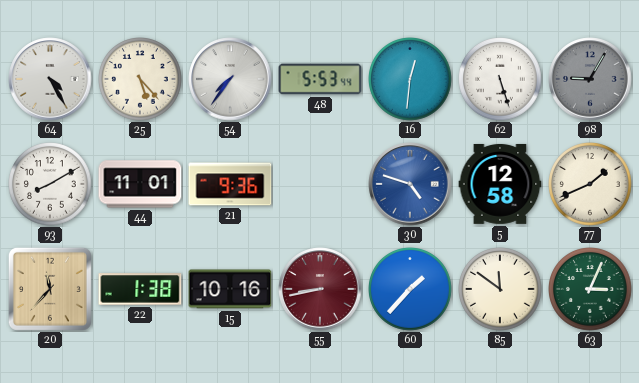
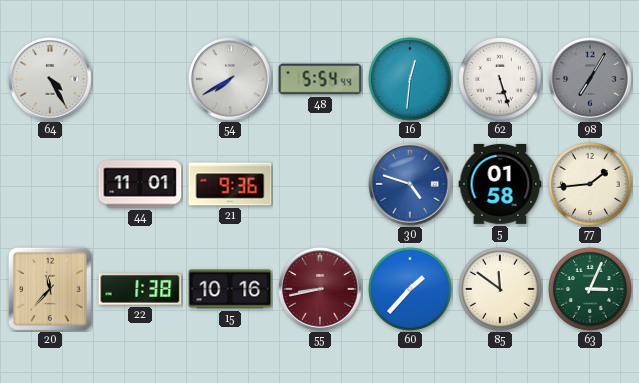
25: 5:23 -> none
54: 7:36 -> 7:40
48: 5:53 -> 5:54
98: 9:05 -> 7:05
93: 8:10 -> none
5: 12:58 -> 01:58
77: 1:41 -> 1:44
